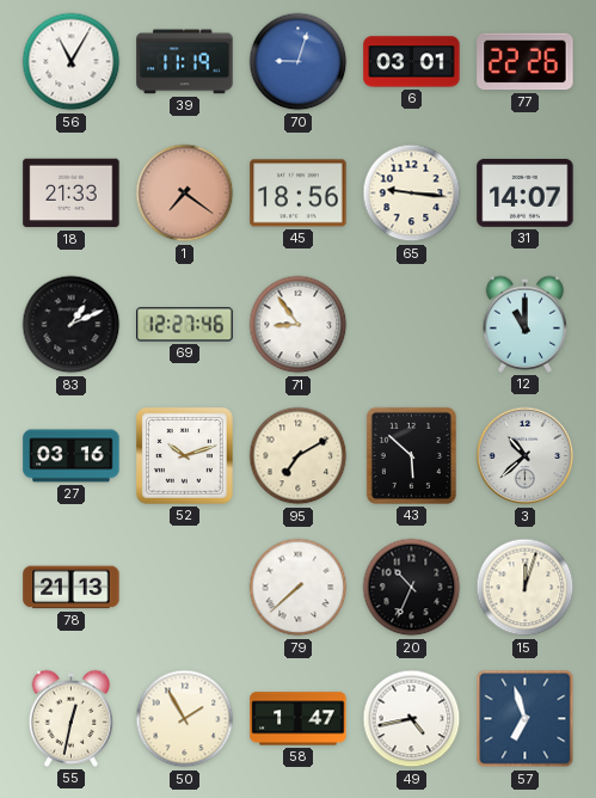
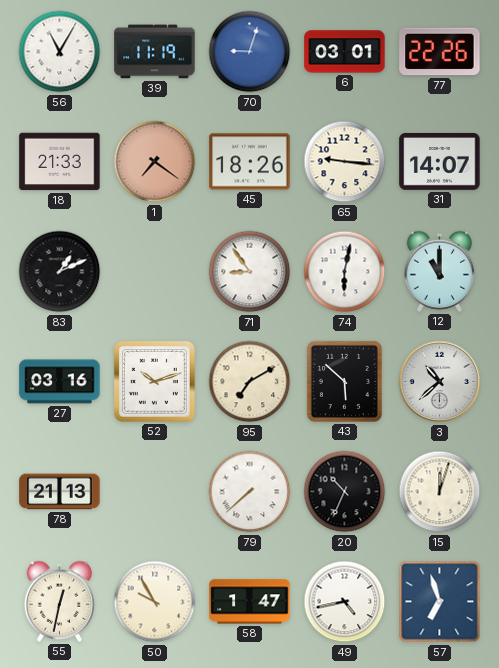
45: 18:56 -> 18:26
69: 12:27 -> none
74: none -> 6:02
50: 1:55 -> 9:55
